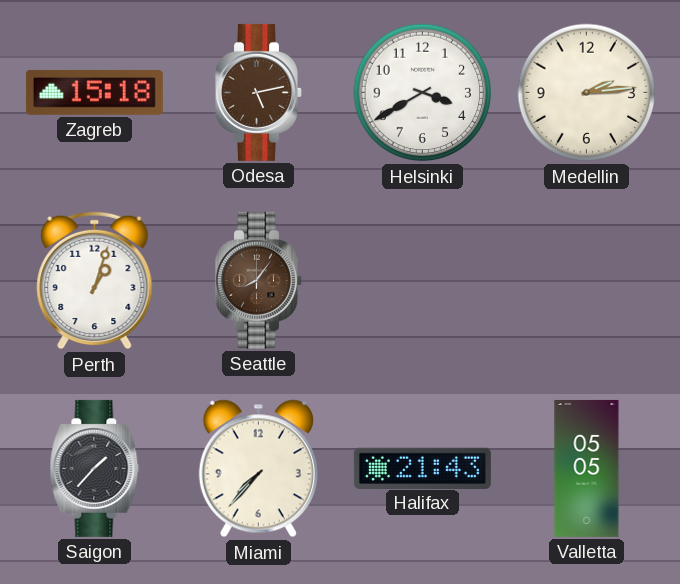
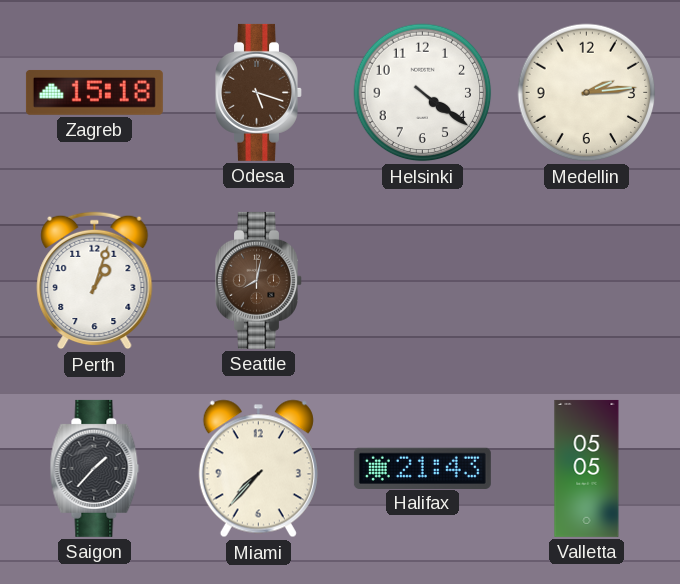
Odesa: 5:13 -> 5:18
Helsinki: 3:40 -> 4:21
Seattle: 8:06 -> 8:02
